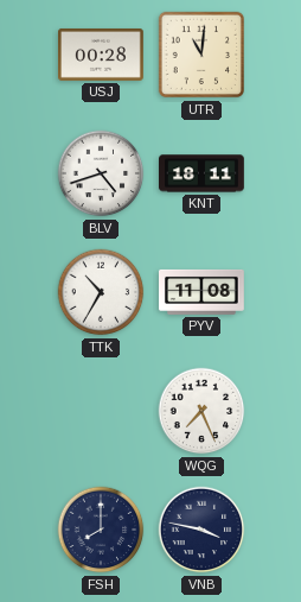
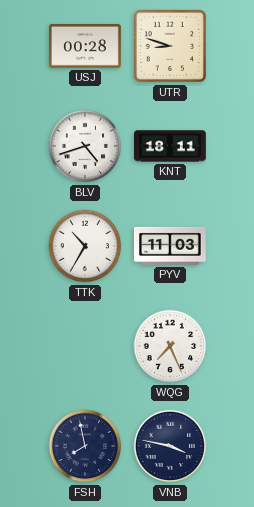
UTR: 11:01 -> 8:48
PYV: 11:08 -> 11:03
FSH: 8:00 -> 7:58
